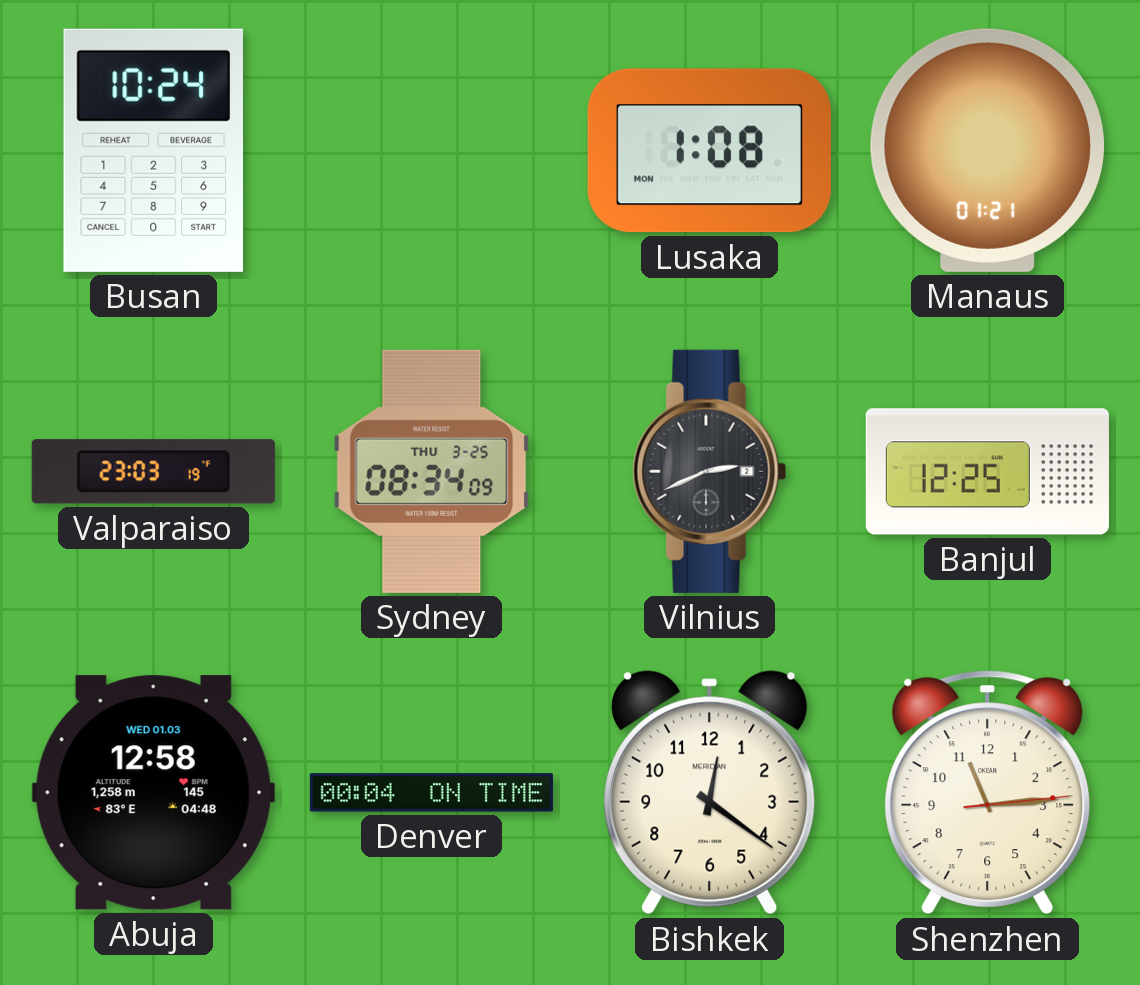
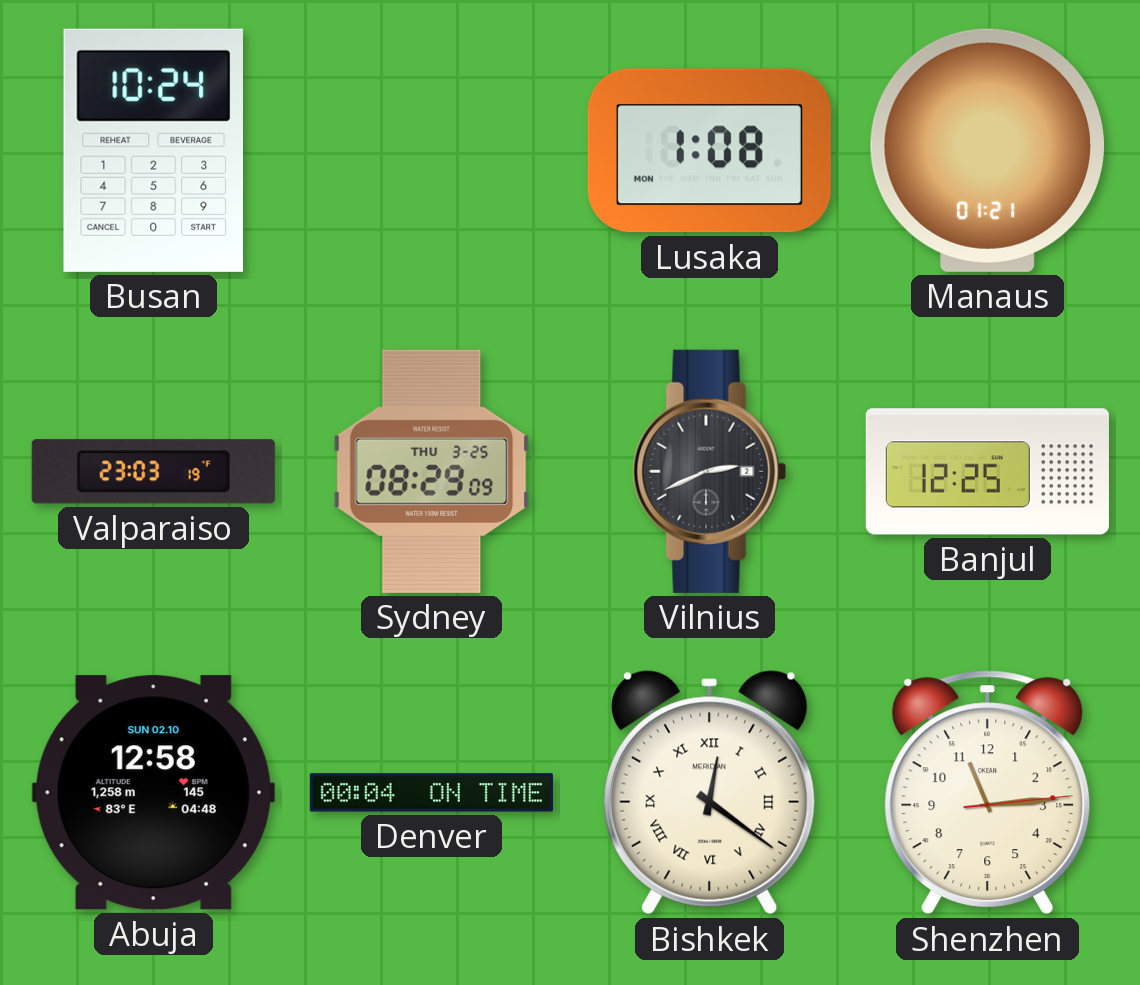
Sydney: 08:34 -> 08:29
Abuja date: WED 01.03 -> SUN 02.10
Bishkek numerals: Arabic -> Roman
